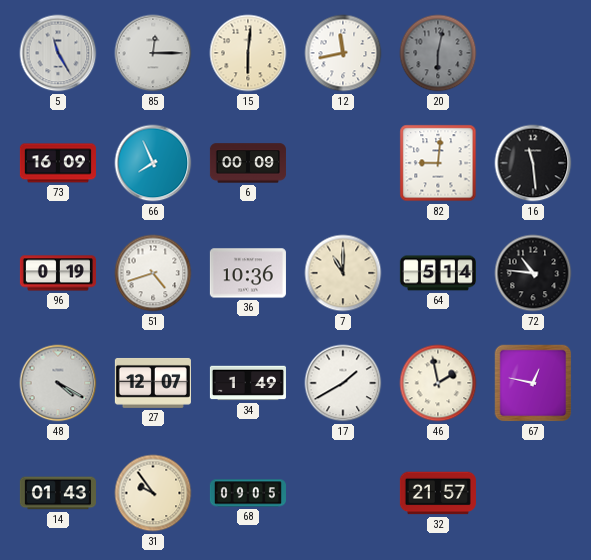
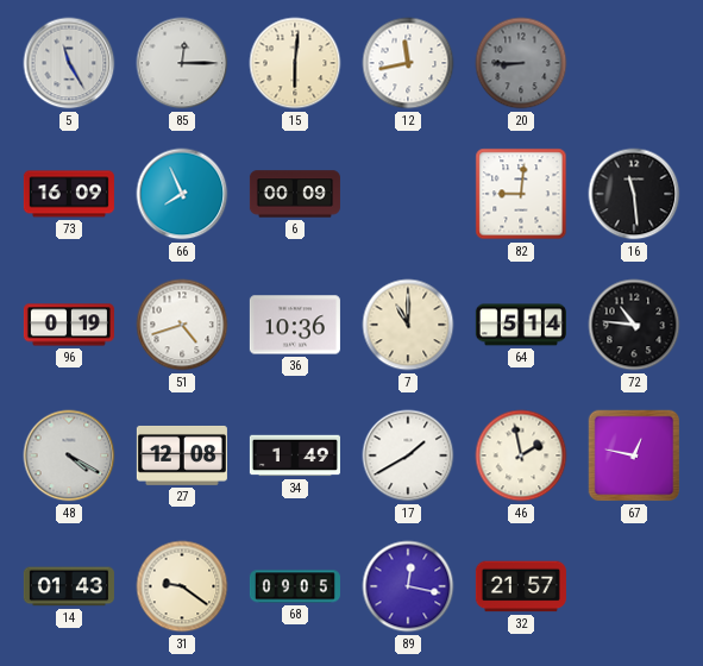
20: 6:02 -> 8:45
27: 12:07 -> 12:08
31: 9:54 -> 9:21
89: none -> 12:17
